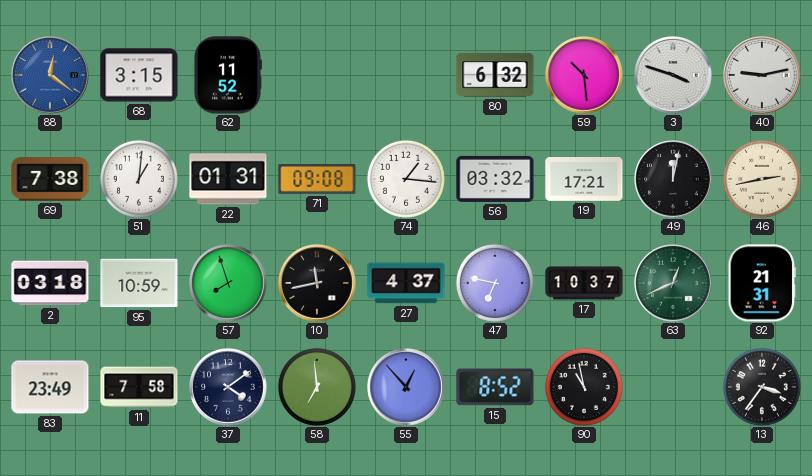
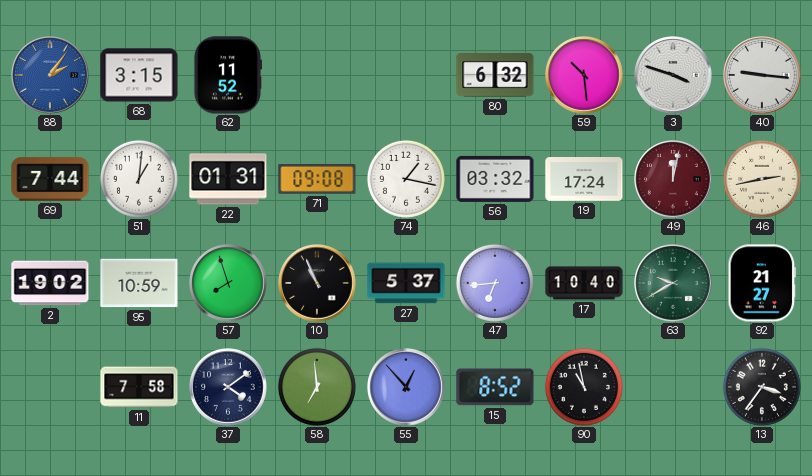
88: 12:21 -> 2:06
40: 9:13 -> 9:16
69: 7:38 -> 7:44
74: 1:16 -> 1:17
19: 17:21 -> 17:24
49 dial: black -> burgundy
2: 03:18 -> 19:02
10: 11:43 -> 10:56
27: 4:37 -> 5:37
47: 6:47 -> 6:44
17: 10:37 -> 10:40
63: 12:41 -> 9:40
92: 21:31 -> 21:27
83: 23:49 -> none
